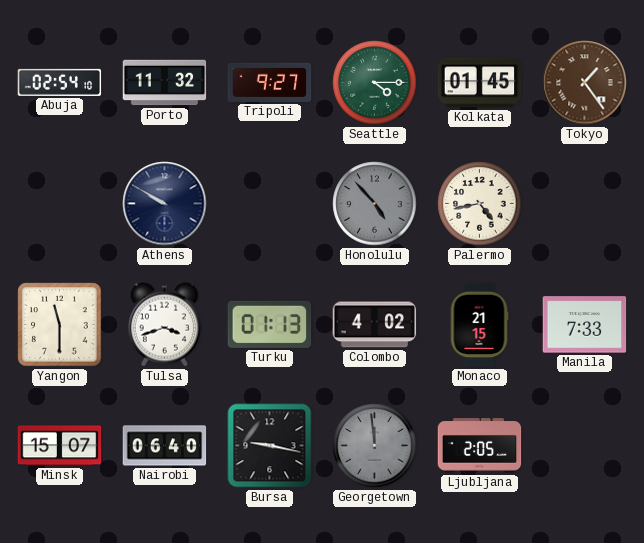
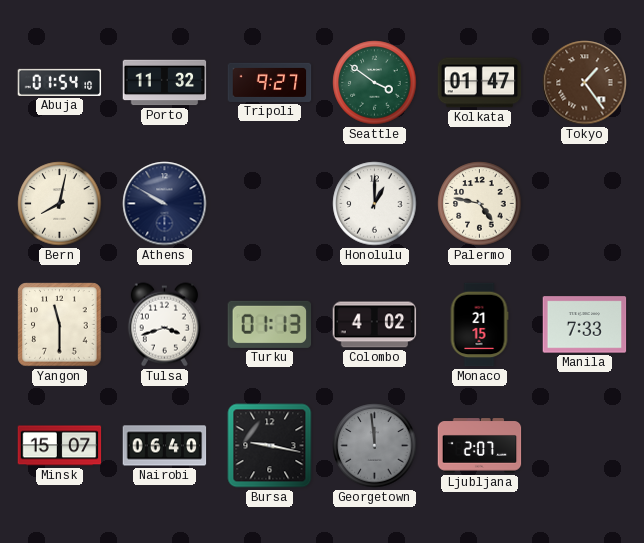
Abuja: 02:54 -> 01:54
Seattle: 4:15 -> 3:51
Kolkata: 01:45 -> 01:47
Bern: none -> 8:02
Honolulu: 4:53 -> 1:00
Honolulu dial: grey -> white
Palermo: 4:43 -> 4:47
Ljubljana: 2:05 -> 2:07
